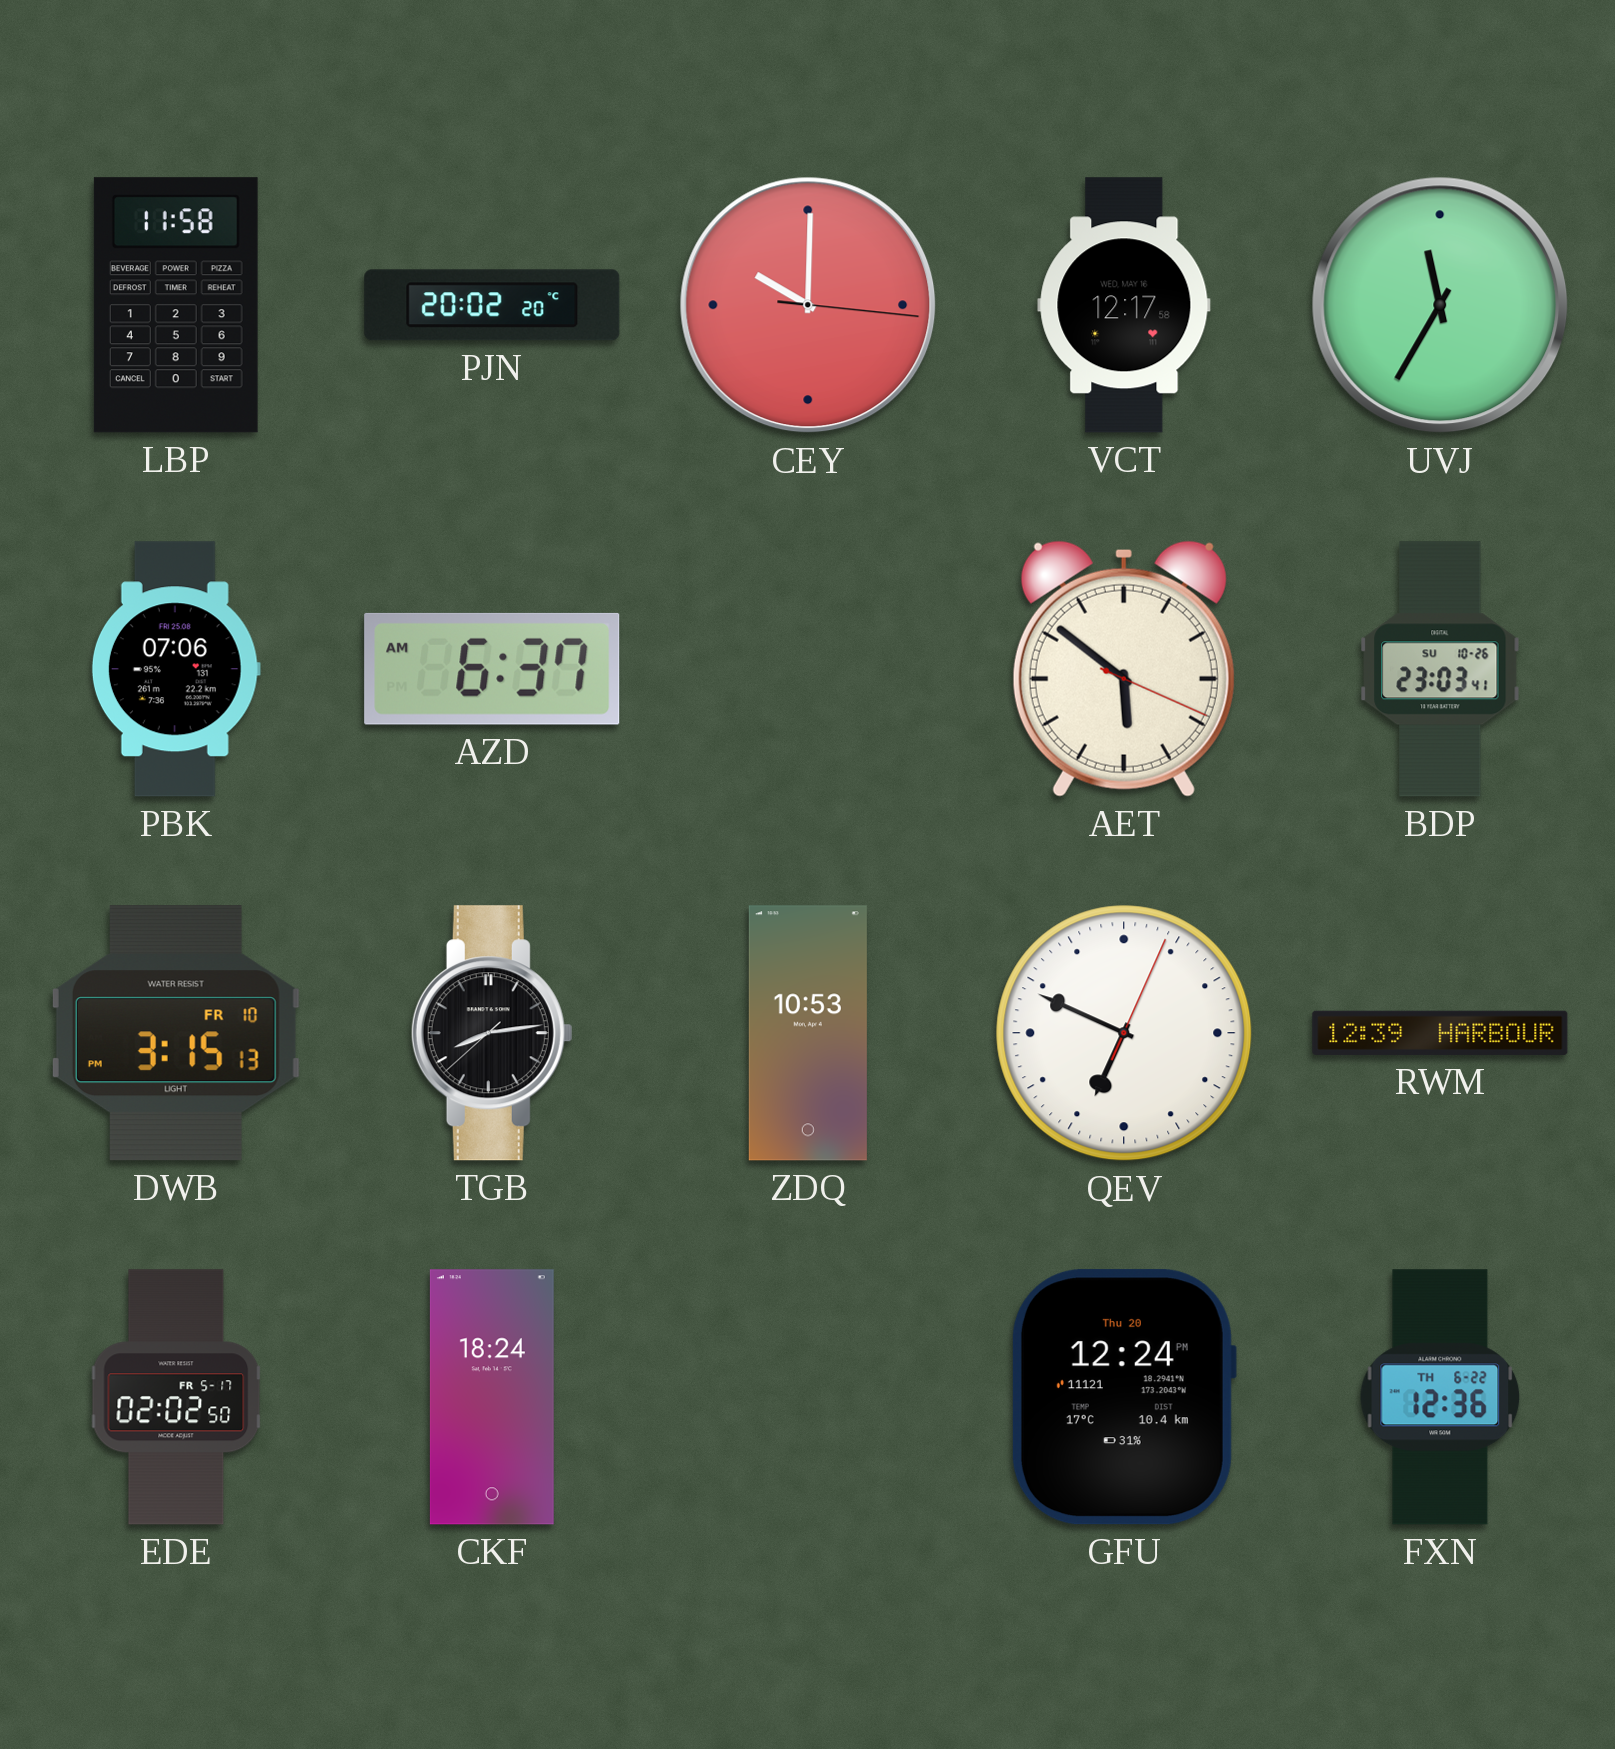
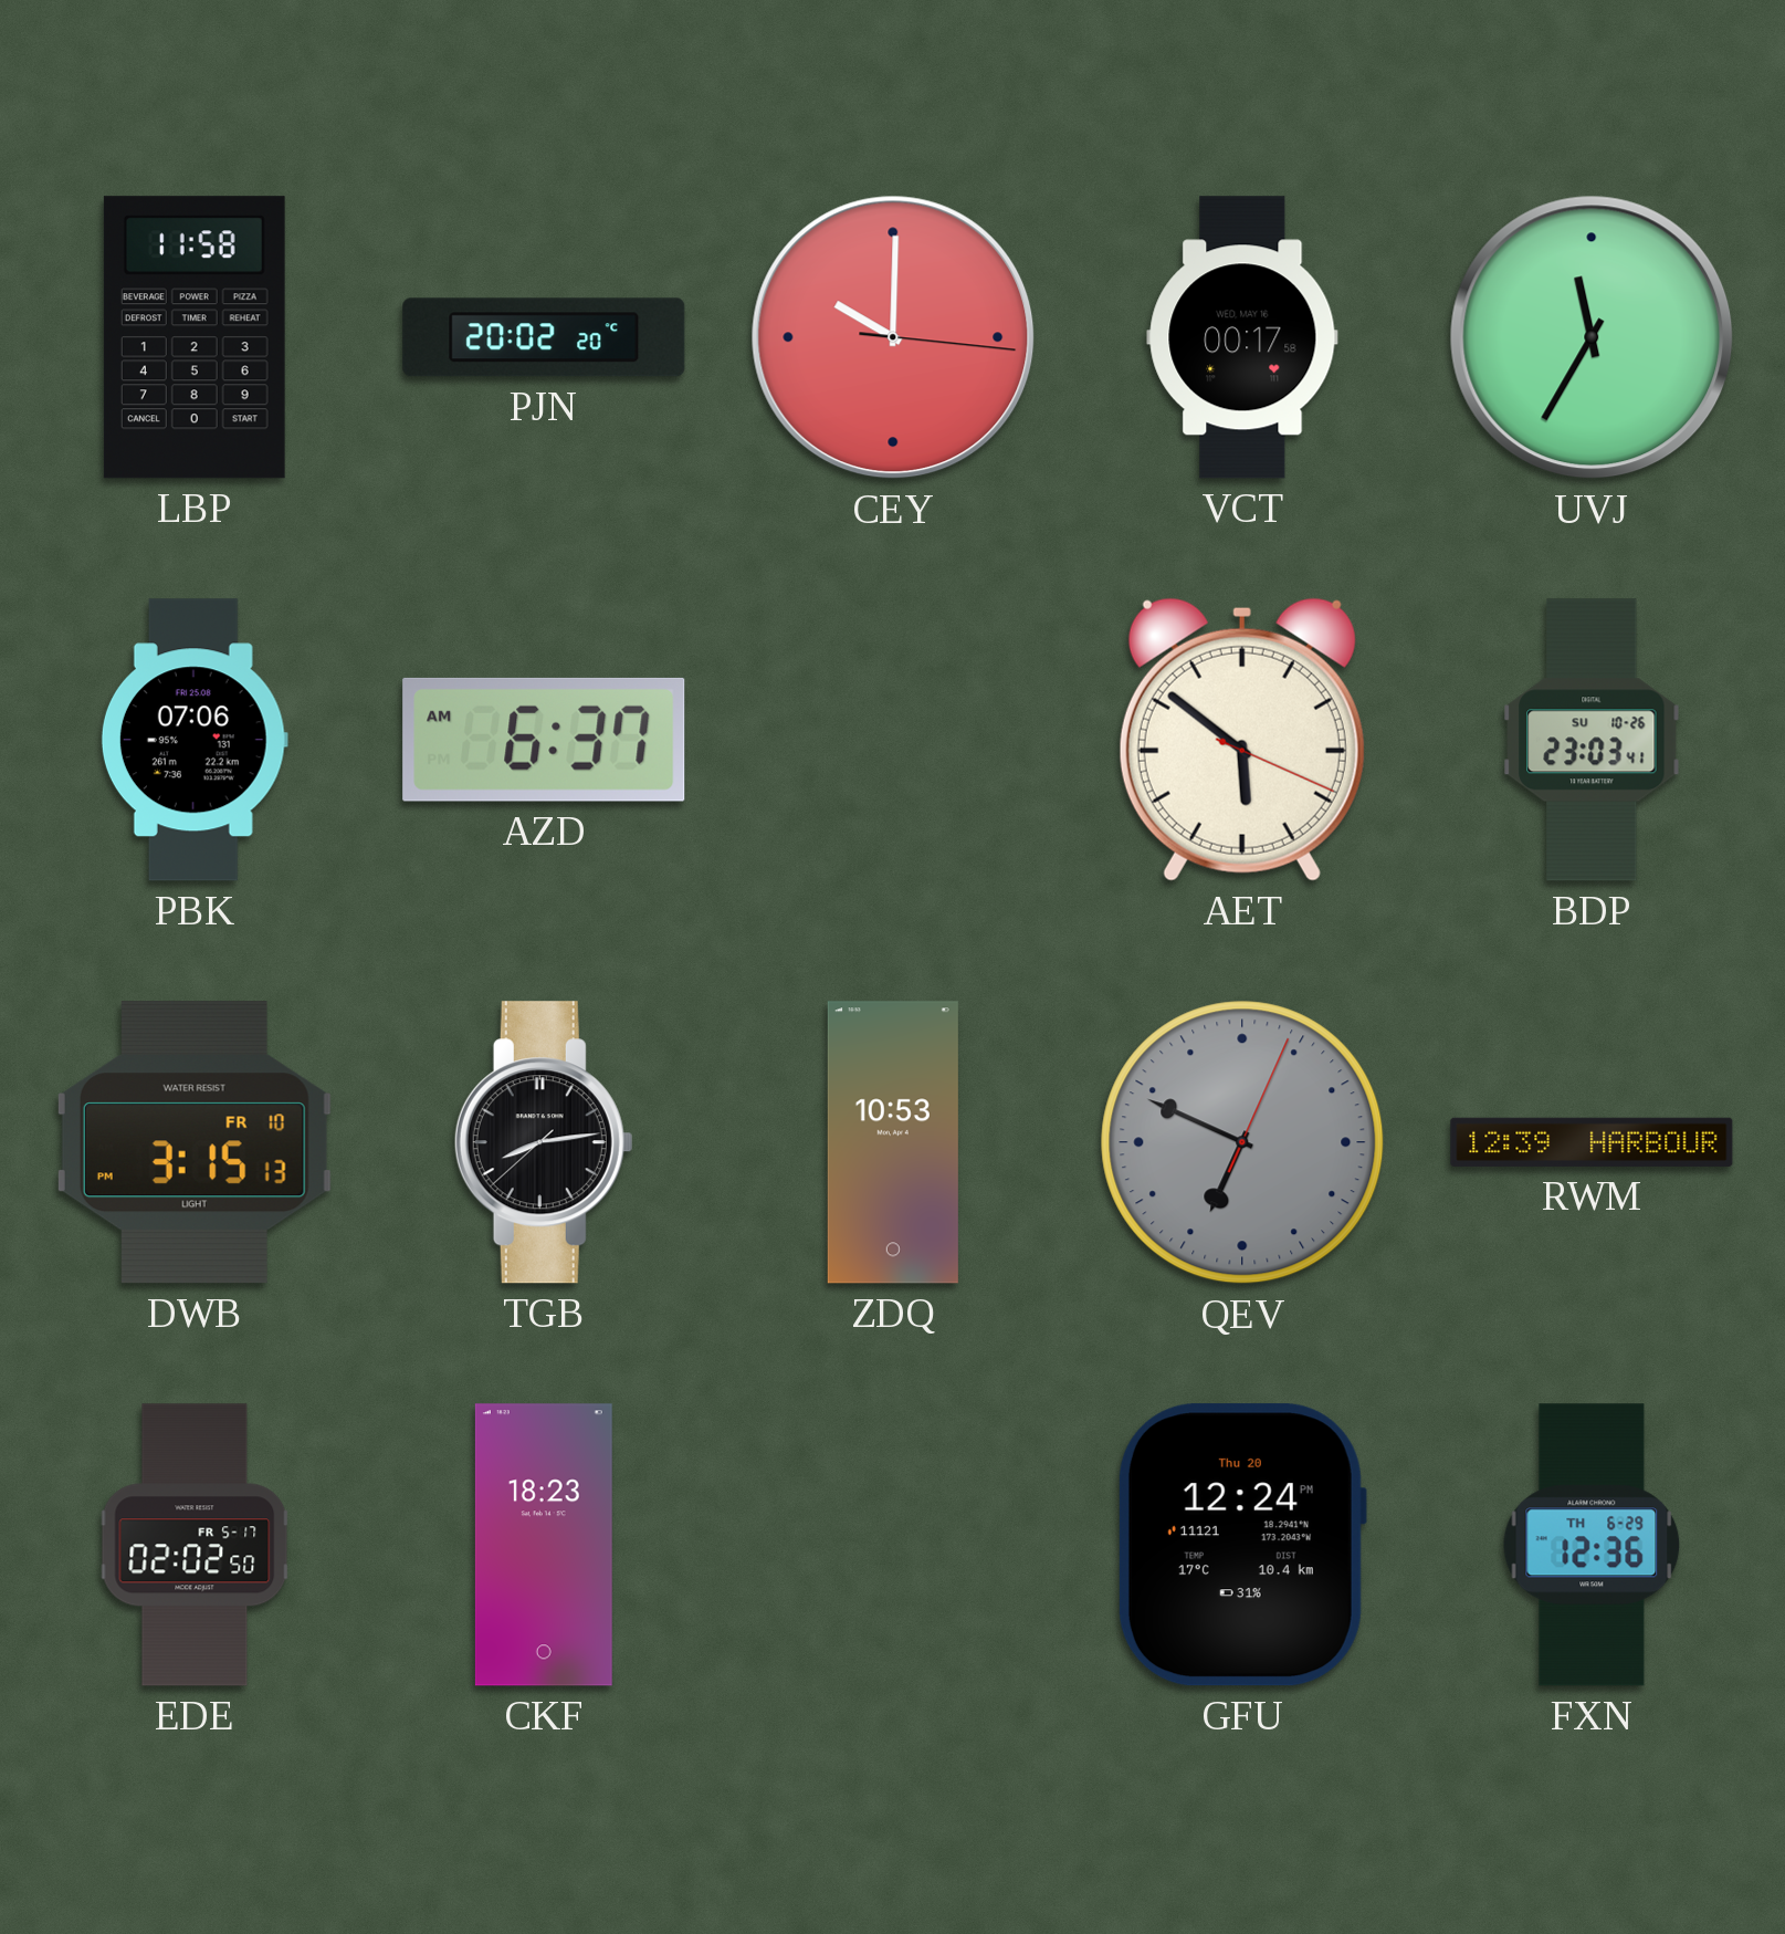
VCT: 12:17 -> 00:17
QEV dial: white -> grey
CKF: 18:24 -> 18:23
FXN date: TH 6-22 -> TH 6-29
